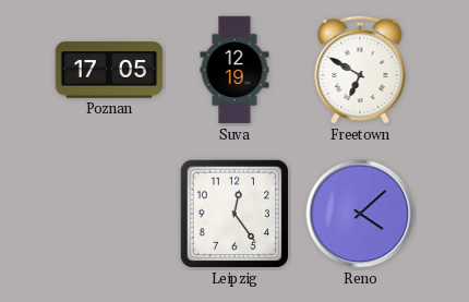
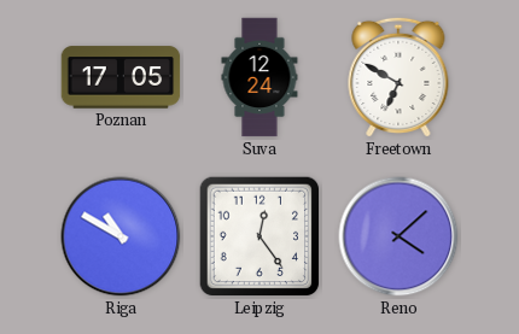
Suva: 12:19 -> 12:24
Riga: none -> 10:50
